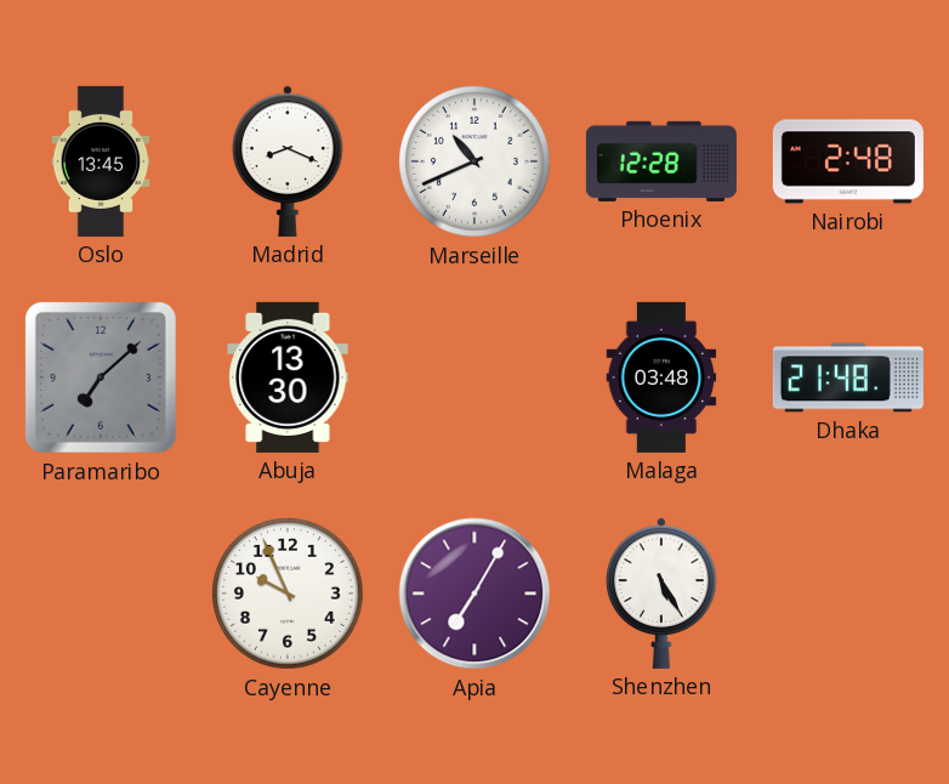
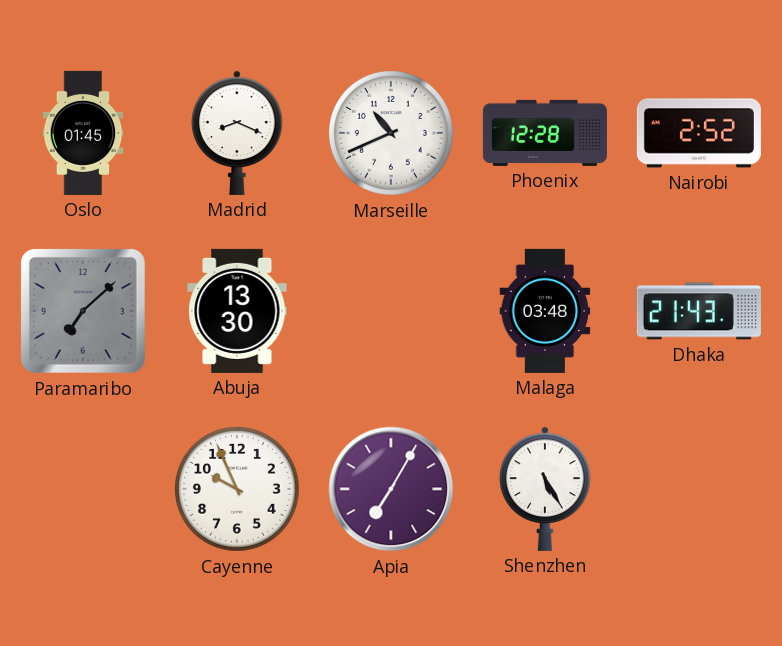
Oslo: 13:45 -> 01:45
Nairobi: 2:48 -> 2:52
Dhaka: 21:48 -> 21:43
